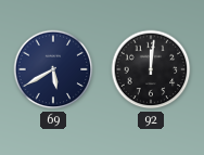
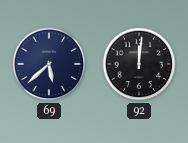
69: 5:40 -> 5:38
